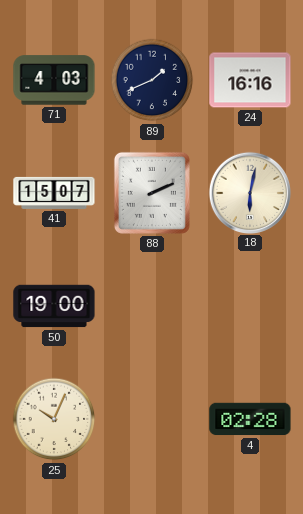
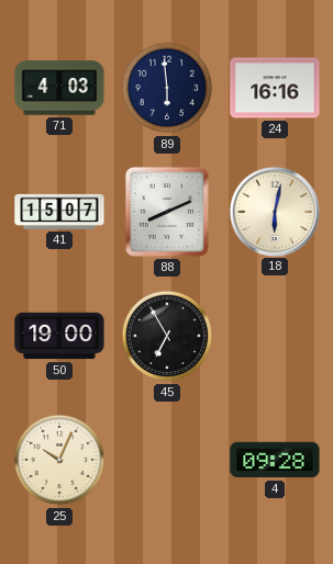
89: 1:41 -> 5:59
88: 2:11 -> 8:11
45: none -> 6:55
4: 02:28 -> 09:28
